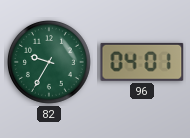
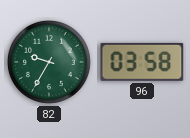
96: 04:01 -> 03:58
